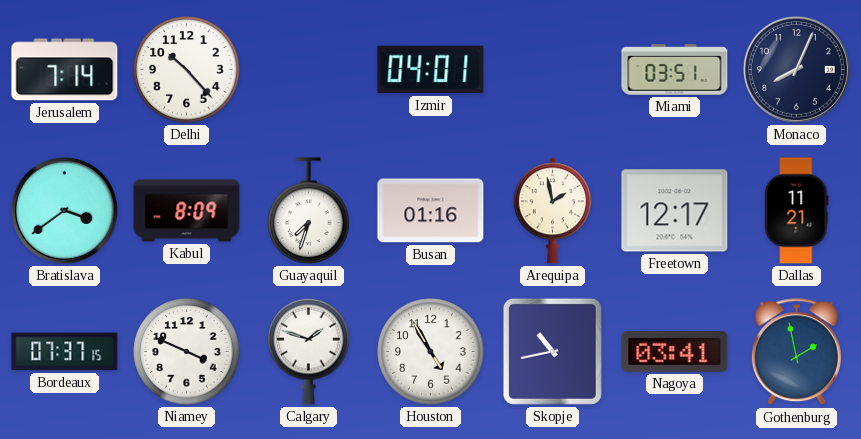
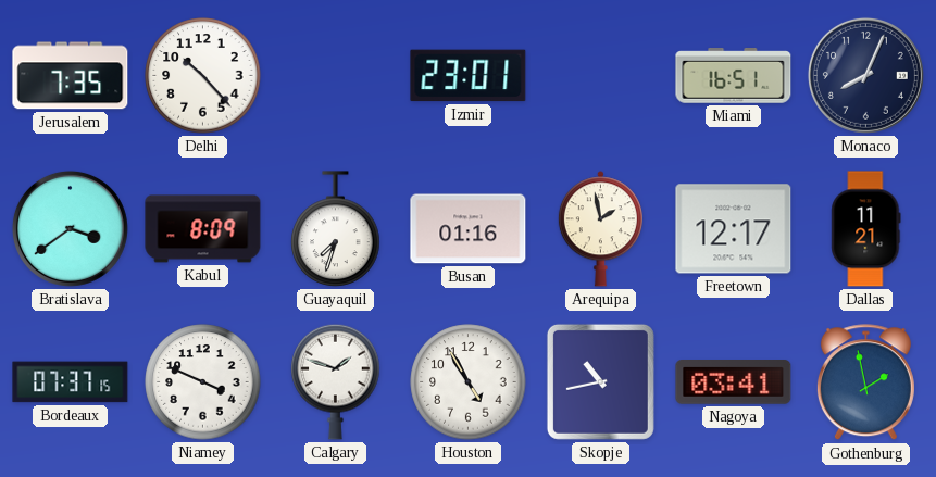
Jerusalem: 7:14 -> 7:35
Izmir: 04:01 -> 23:01
Miami: 03:51 -> 16:51
